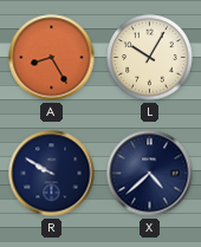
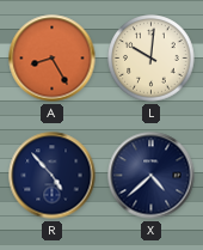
L: 10:05 -> 10:01
R: 9:50 -> 4:53
